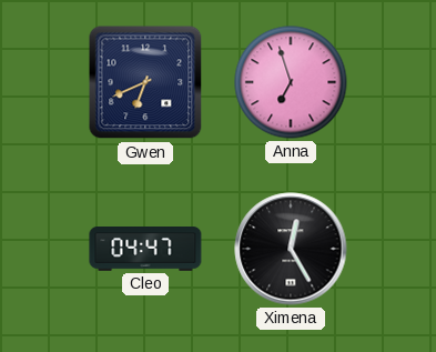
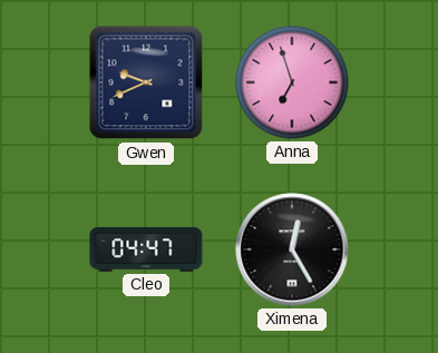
Gwen: 6:41 -> 9:41
